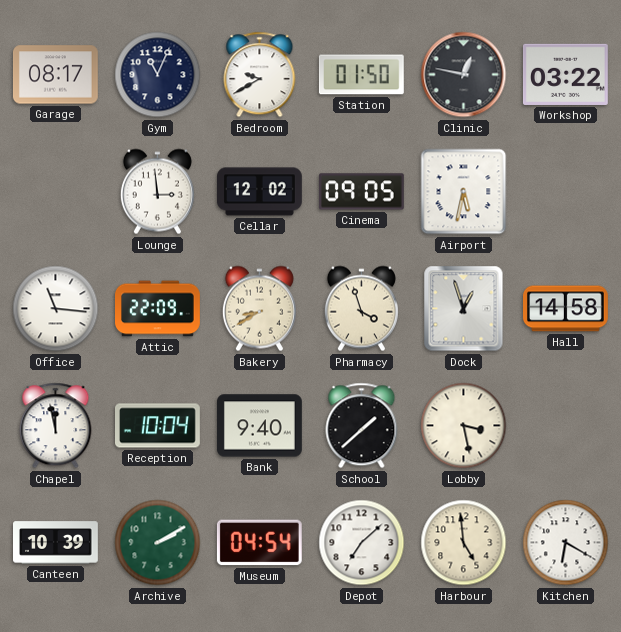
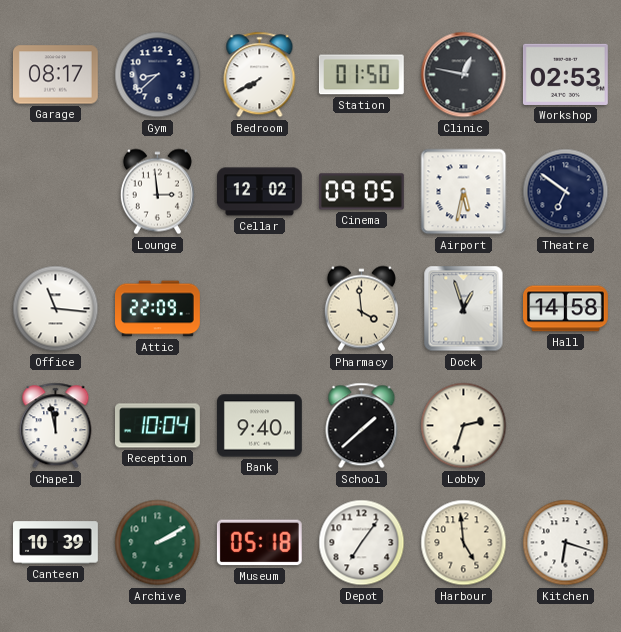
Gym: 11:04 -> 8:38
Bedroom: 9:40 -> 7:40
Workshop: 03:22 -> 02:53
Theatre: none -> 6:51
Bakery: 8:40 -> none
Pharmacy: 3:57 -> 3:59
Lobby: 3:28 -> 2:33
Museum: 04:54 -> 05:18
Depot: 7:08 -> 7:06
Kitchen: 6:20 -> 6:18
